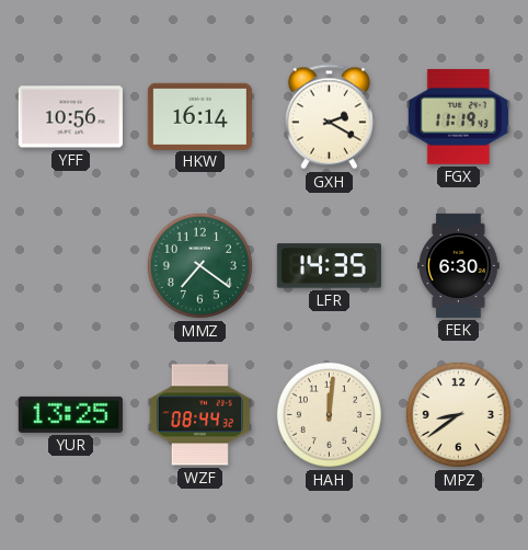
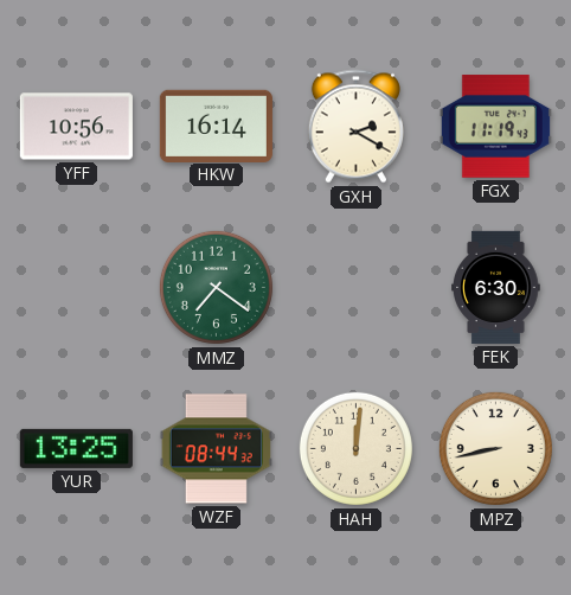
LFR: 14:35 -> none
MPZ: 8:39 -> 8:43
